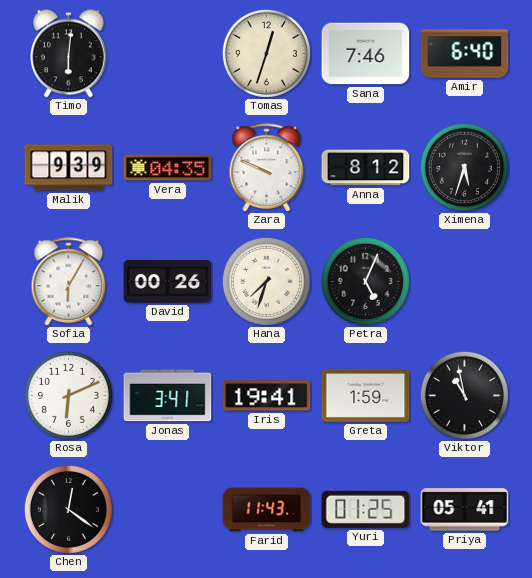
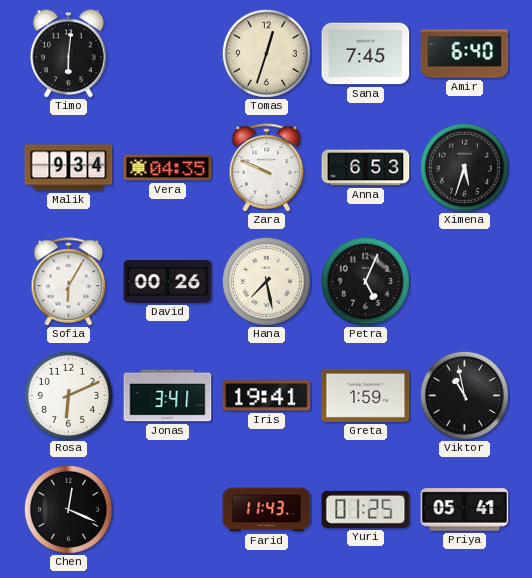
Sana: 7:46 -> 7:45
Malik: 9:39 -> 9:34
Anna: 8:12 -> 6:53
Hana: 7:33 -> 7:28
Chen: 12:21 -> 12:19
